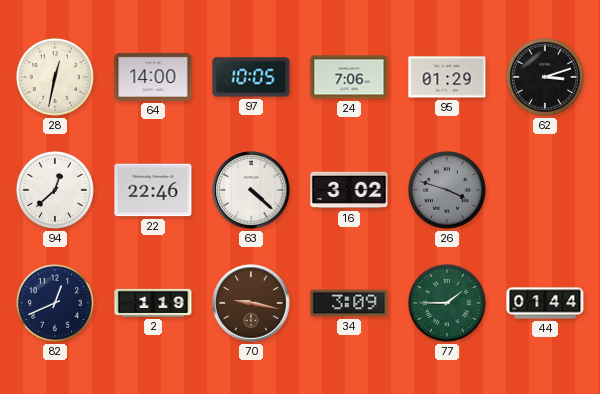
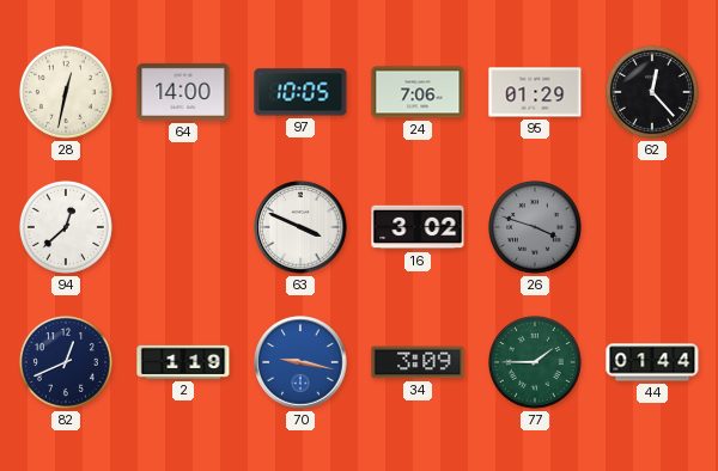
62: 3:12 -> 12:23
22: 22:46 -> none
63: 4:22 -> 3:49
70 dial: brown -> blue
